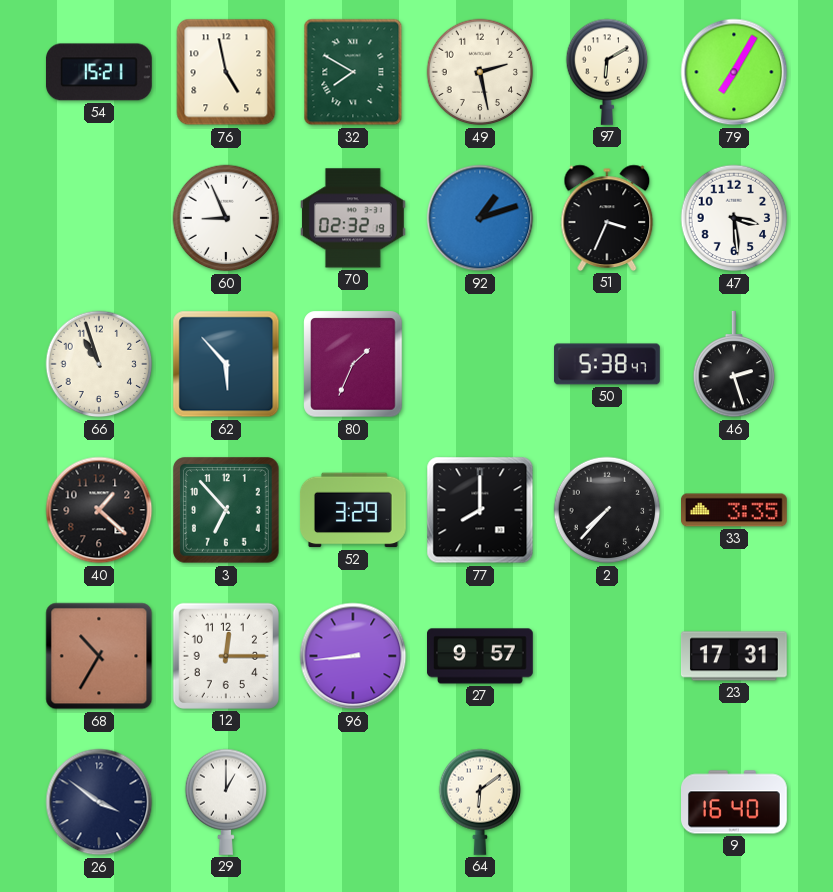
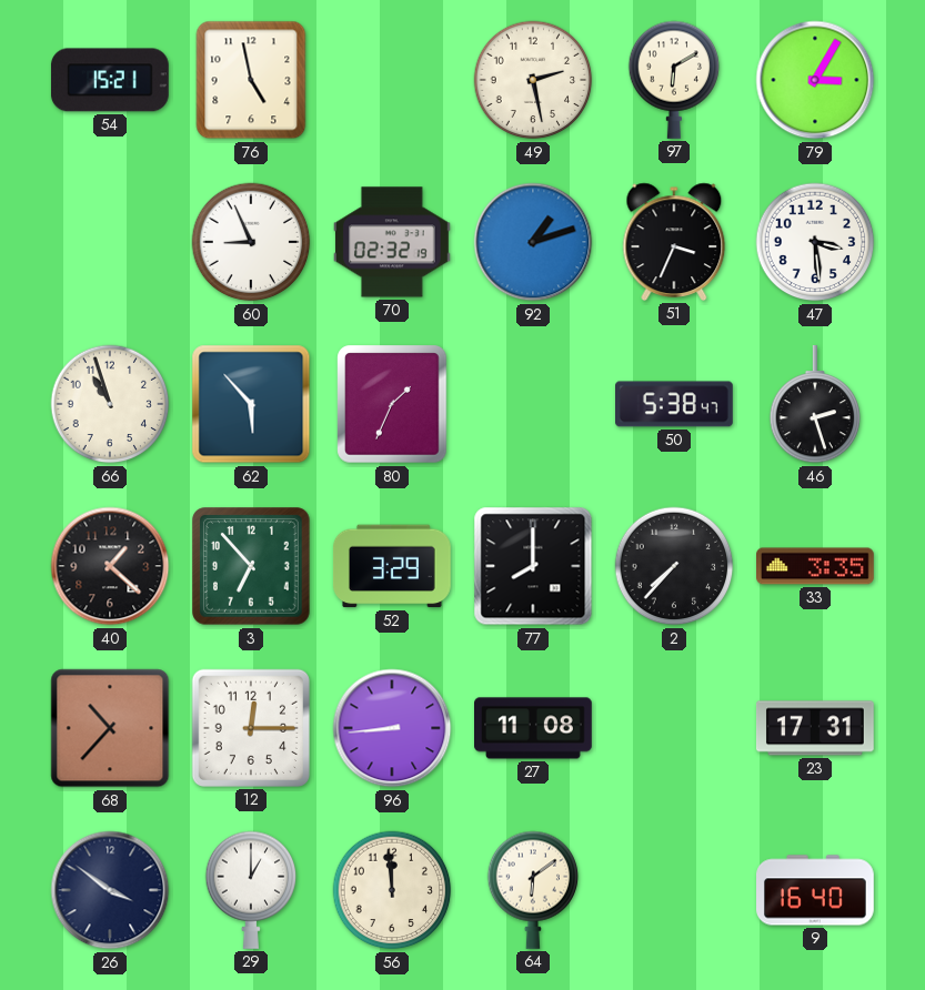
32: 7:50 -> none
79: 7:05 -> 3:05
68: 10:35 -> 10:37
27: 9:57 -> 11:08
56: none -> 11:59
